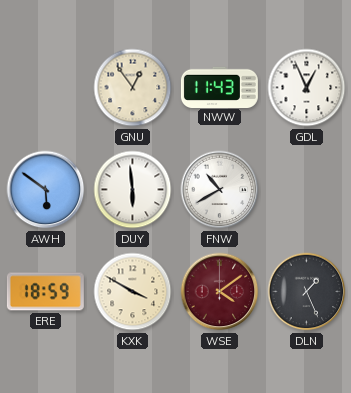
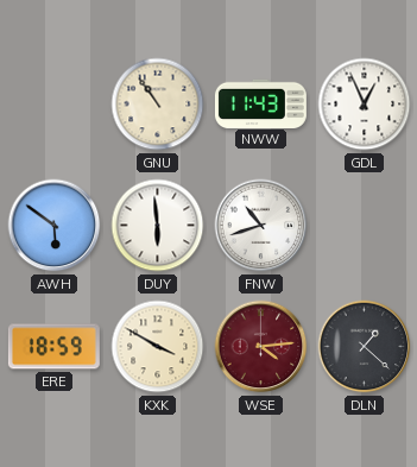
GNU: 12:54 -> 10:54
FNW: 10:40 -> 10:42
WSE: 4:09 -> 4:14
DLN: 1:26 -> 1:22
